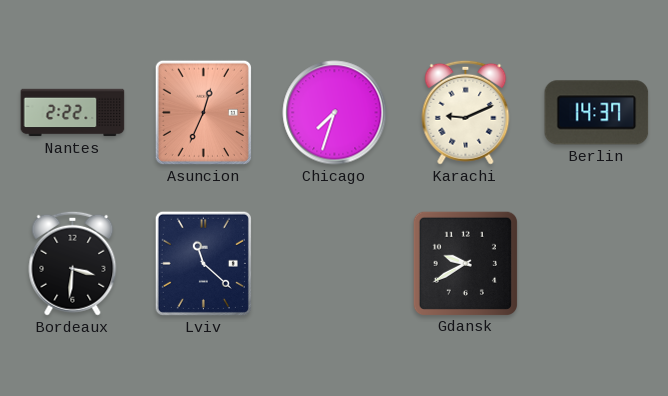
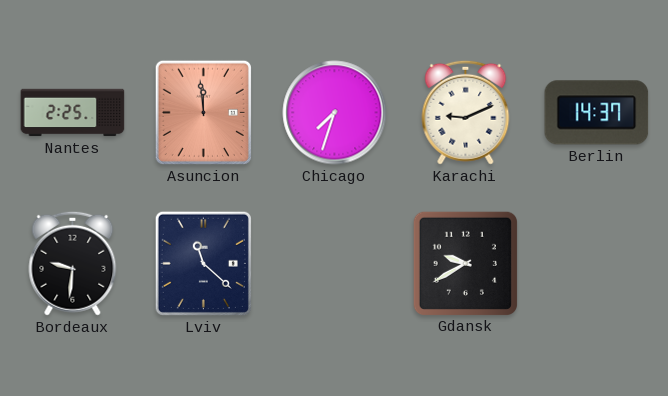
Nantes: 2:22 -> 2:25
Asuncion: 12:34 -> 11:59
Bordeaux: 3:31 -> 9:31
